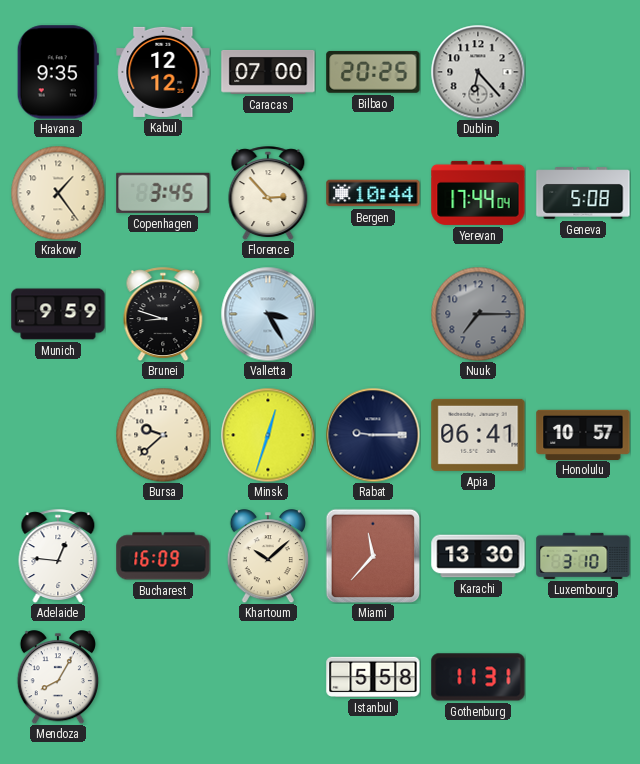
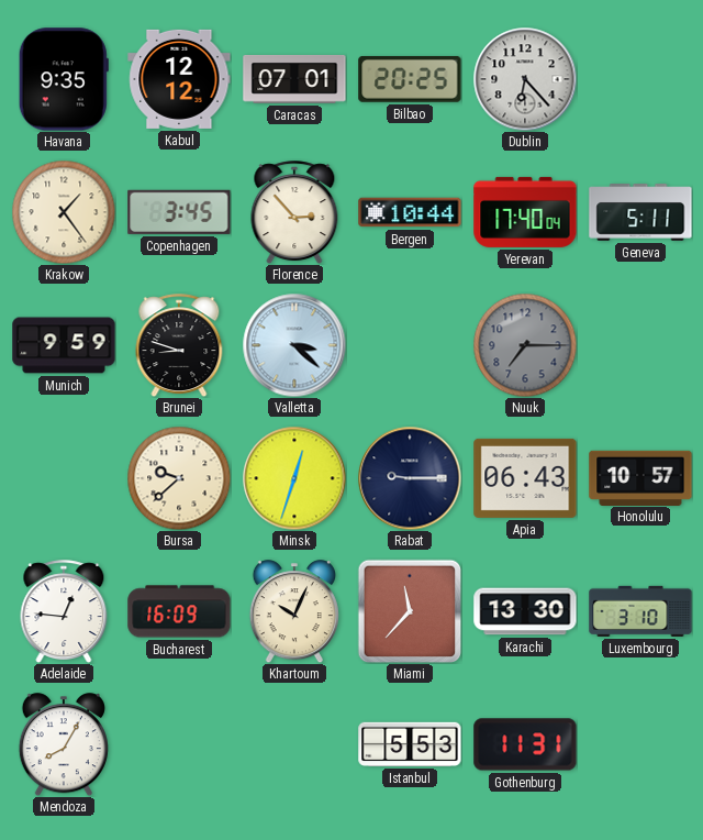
Caracas: 07:00 -> 07:01
Yerevan: 17:44 -> 17:40
Geneva: 5:08 -> 5:11
Valletta: 3:25 -> 3:22
Apia: 06:41 -> 06:43
Khartoum: 10:08 -> 10:04
Istanbul: 5:58 -> 5:53
